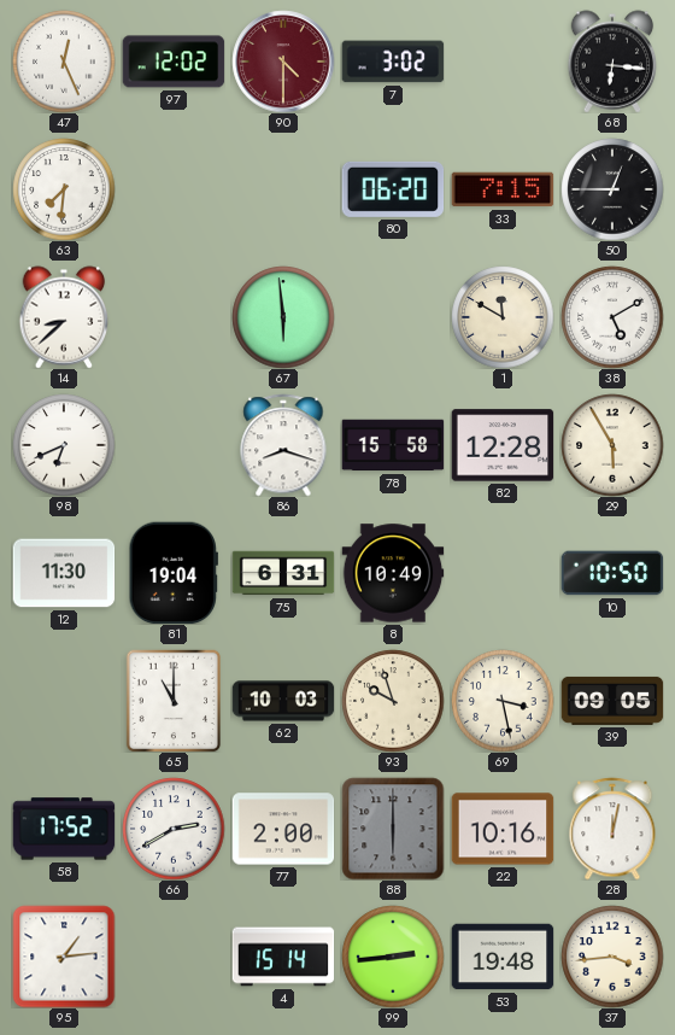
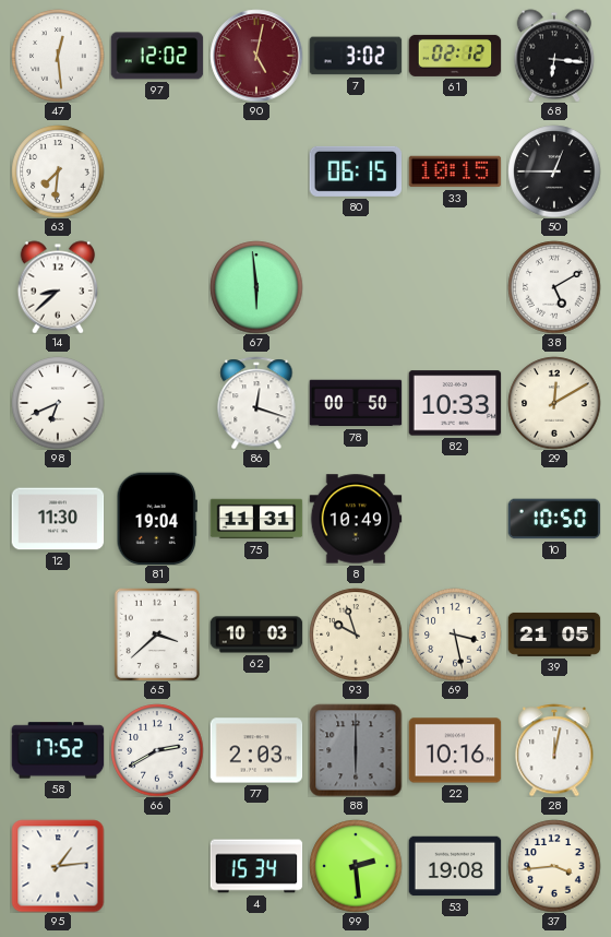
47: 12:26 -> 12:29
90: 4:30 -> 5:02
61: none -> 02:12
80: 06:20 -> 06:15
33: 7:15 -> 10:15
1: 11:50 -> none
86: 8:18 -> 12:18
78: 15:58 -> 00:50
82: 12:28 -> 10:33
29: 5:55 -> 12:10
75: 6:31 -> 11:31
65: 11:00 -> 3:38
39: 09:05 -> 21:05
77: 2:00 -> 2:03
4: 15:14 -> 15:34
99: 2:44 -> 2:29
53: 19:48 -> 19:08
